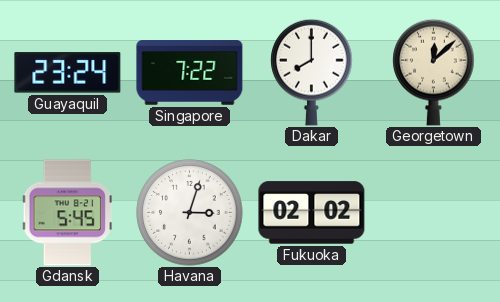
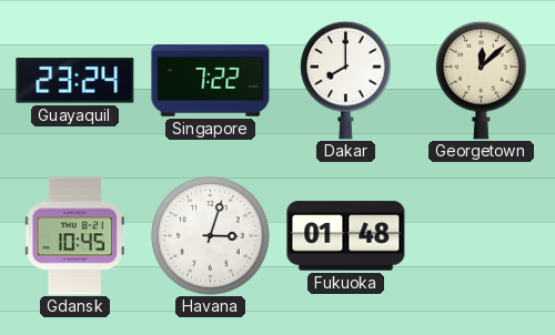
Gdansk: 5:45 -> 10:45
Fukuoka: 02:02 -> 01:48
